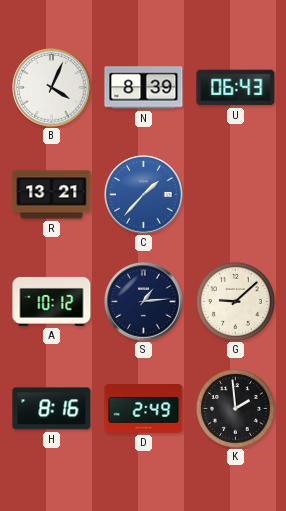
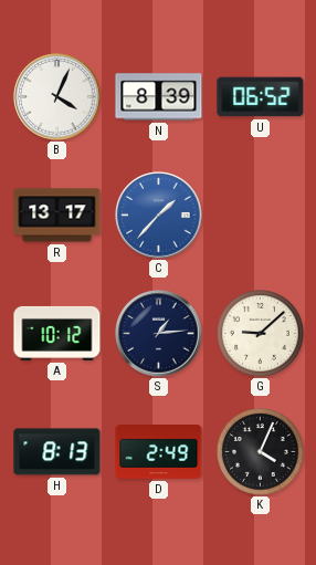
U: 06:43 -> 06:52
R: 13:21 -> 13:17
H: 8:16 -> 8:13
K: 1:59 -> 4:04
